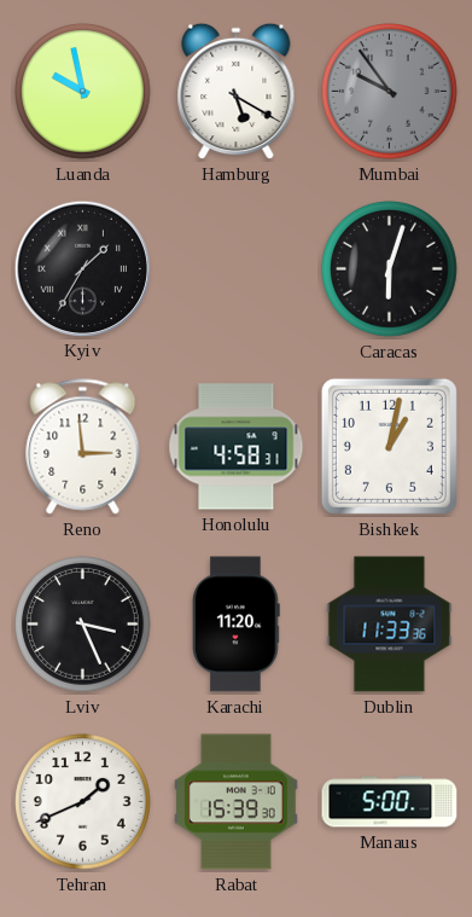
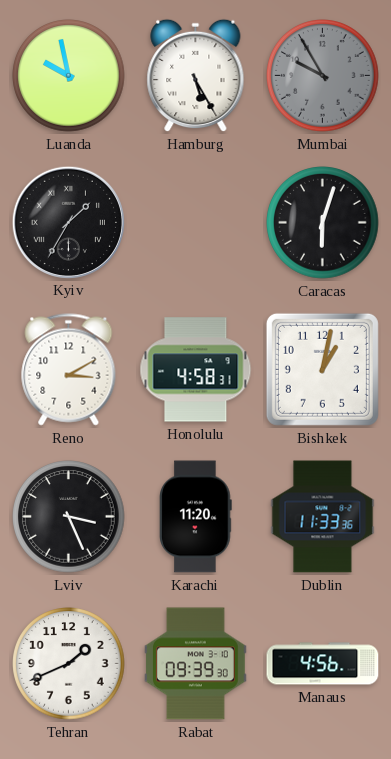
Hamburg: 5:20 -> 5:25
Mumbai: 9:54 -> 9:55
Reno: 2:59 -> 3:10
Rabat: 15:39 -> 09:39
Manaus: 5:00 -> 4:56
